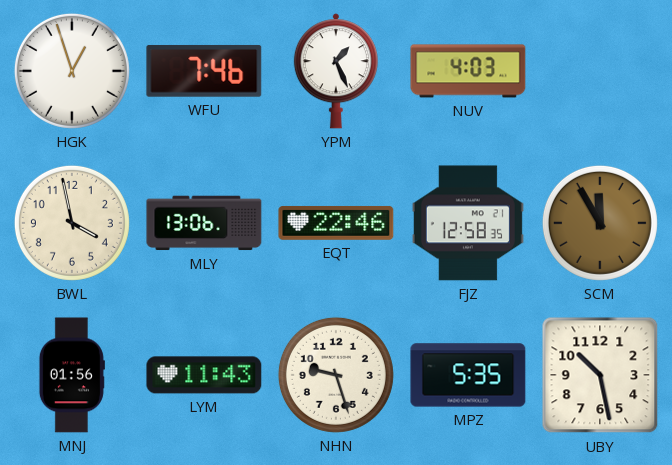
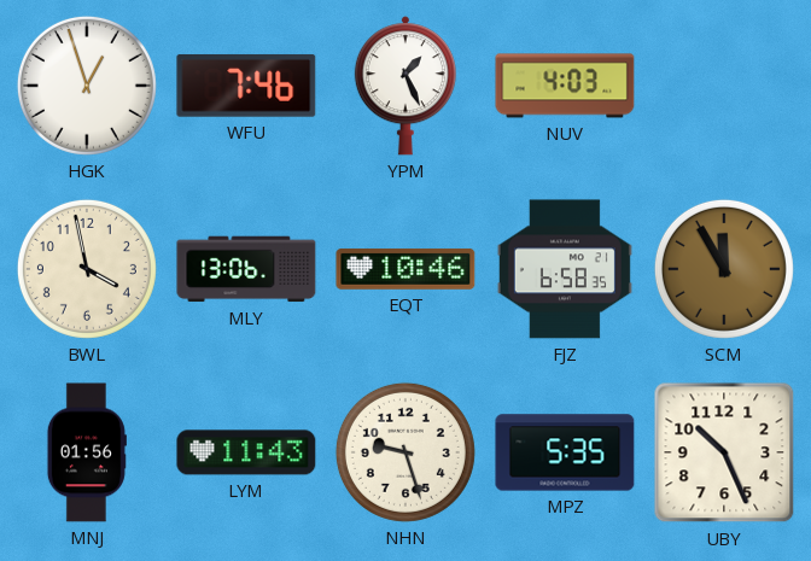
EQT: 22:46 -> 10:46
FJZ: 12:58 -> 6:58
UBY: 10:28 -> 10:26
